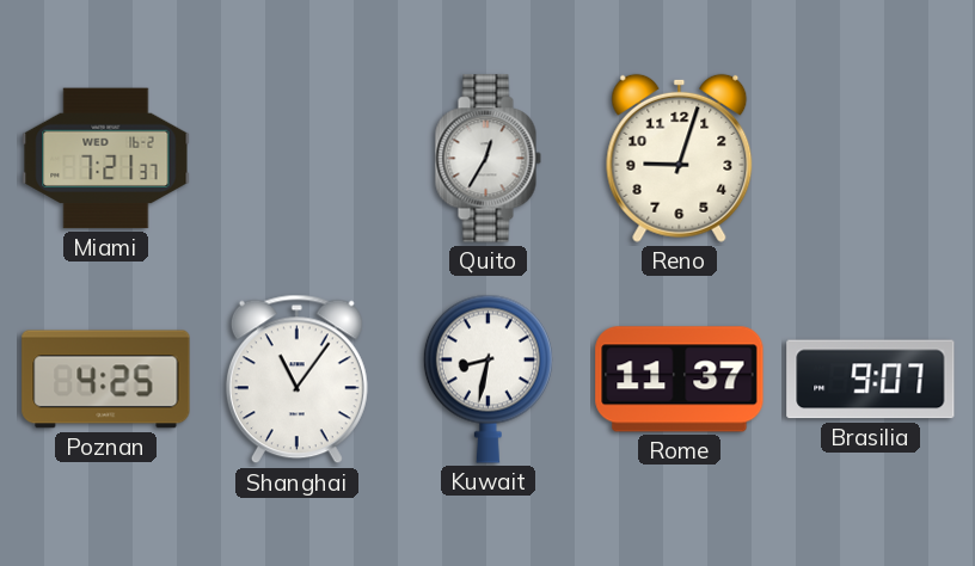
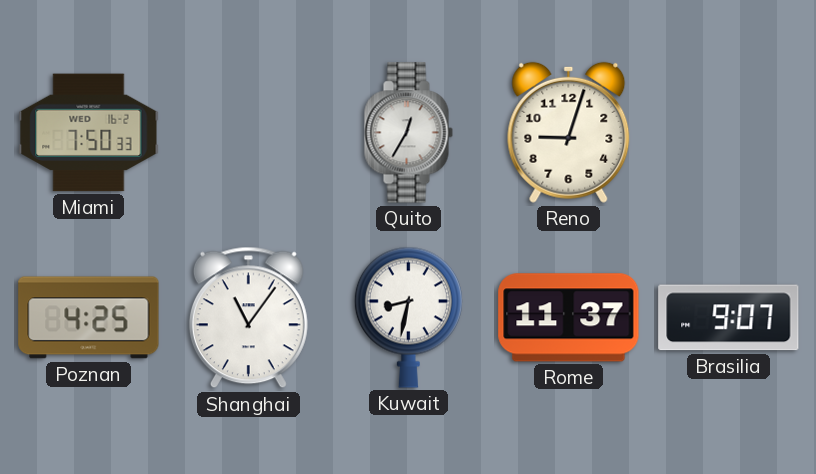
Miami: 7:21 -> 7:50
